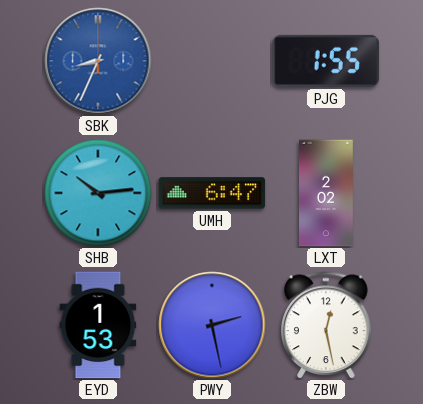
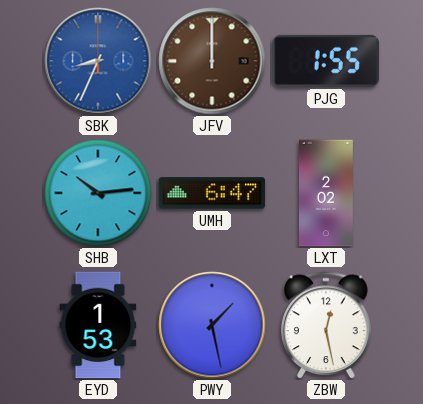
JFV: none -> 12:00
PWY: 2:28 -> 1:28
